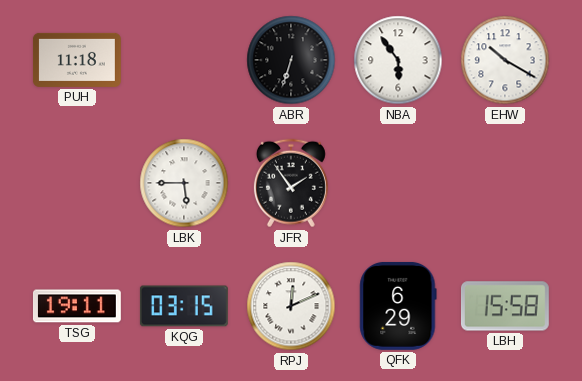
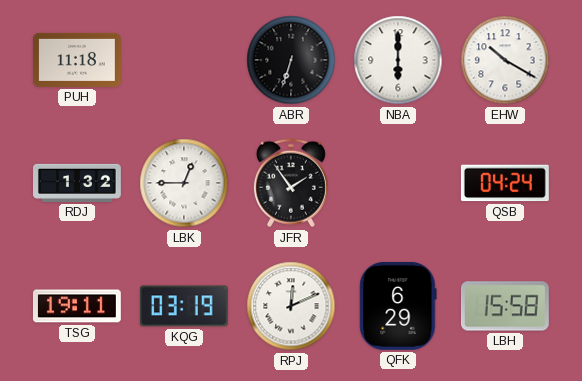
NBA: 5:54 -> 6:00
RDJ: none -> 1:32
LBK: 5:45 -> 12:45
QSB: none -> 04:24
KQG: 03:15 -> 03:19
